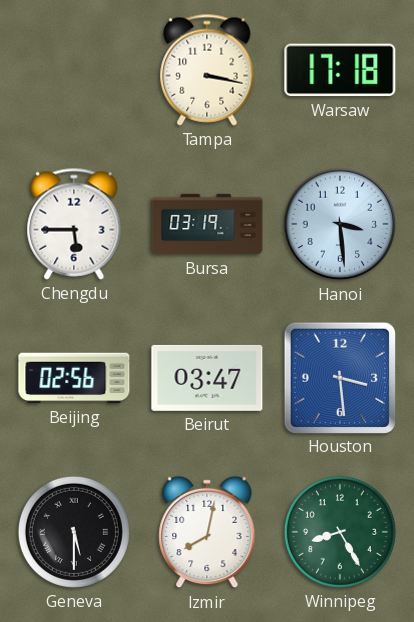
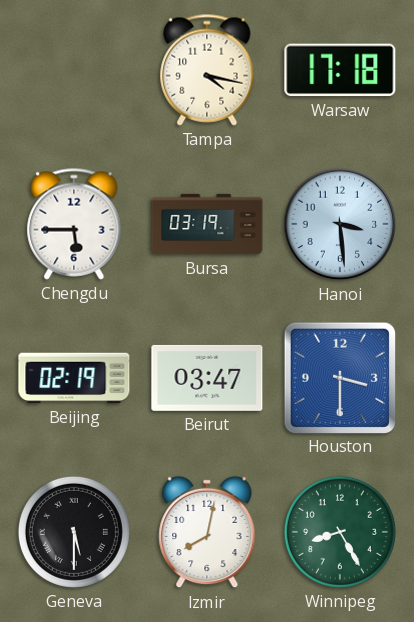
Tampa: 3:17 -> 4:17
Beijing: 02:56 -> 02:19
Houston: 3:29 -> 3:30
